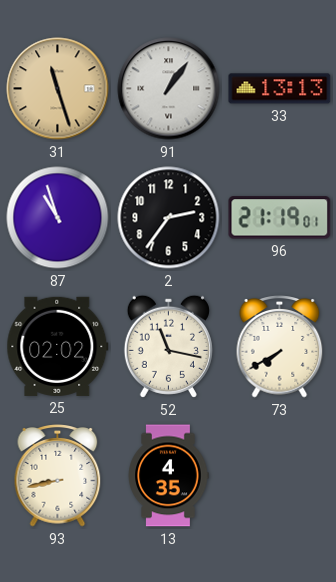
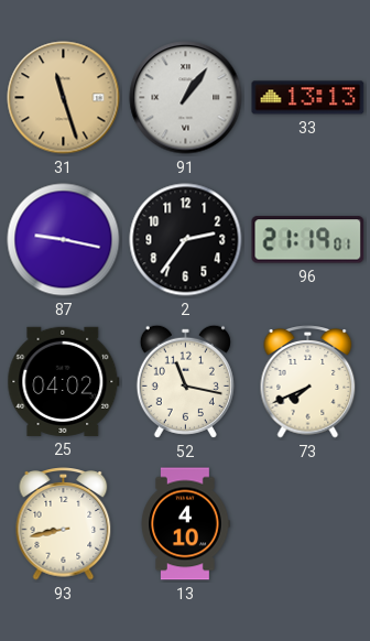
87: 10:57 -> 9:17
25: 02:02 -> 04:02
73: 7:40 -> 7:41
13: 4:35 -> 4:10
